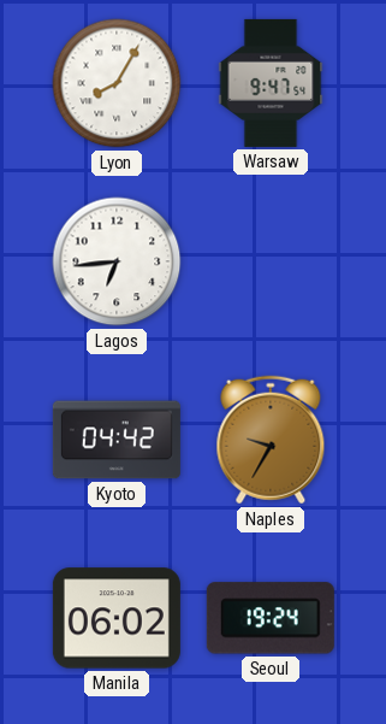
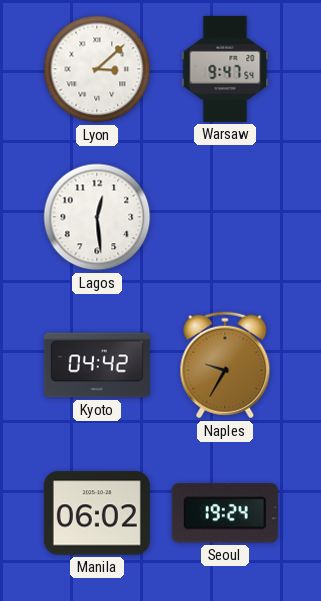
Lyon: 8:05 -> 3:08
Lagos: 6:44 -> 12:29
